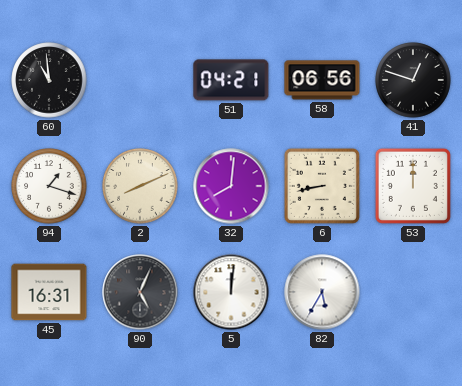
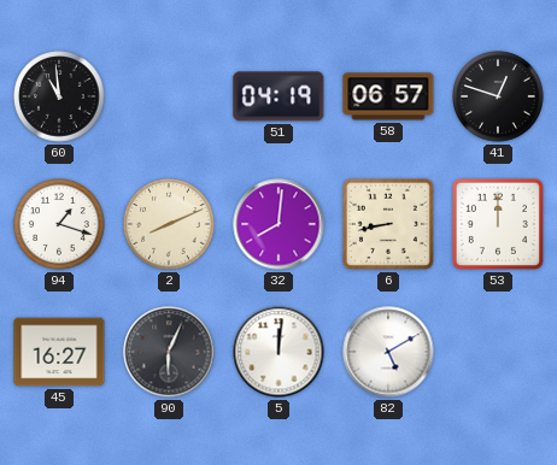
51: 04:21 -> 04:19
58: 06:56 -> 06:57
45: 16:31 -> 16:27
90: 5:04 -> 6:04
82: 5:35 -> 5:10
